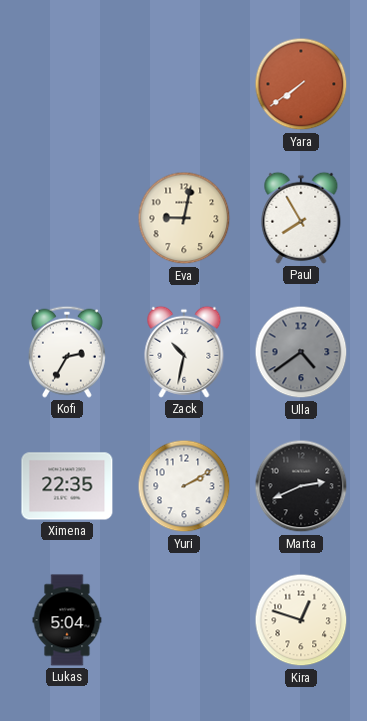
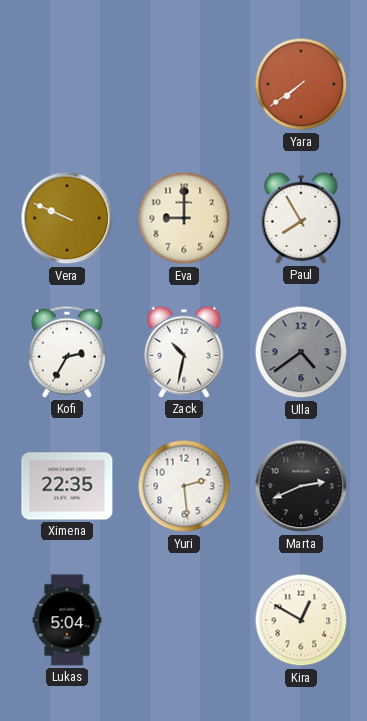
Vera: none -> 9:49
Eva: 9:02 -> 9:00
Yuri: 2:10 -> 2:29
Kira: 12:48 -> 12:50
